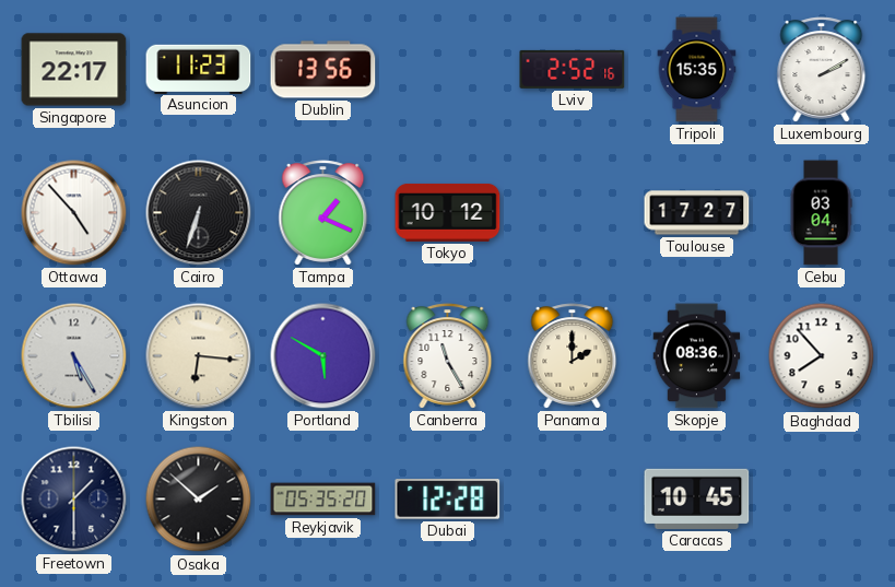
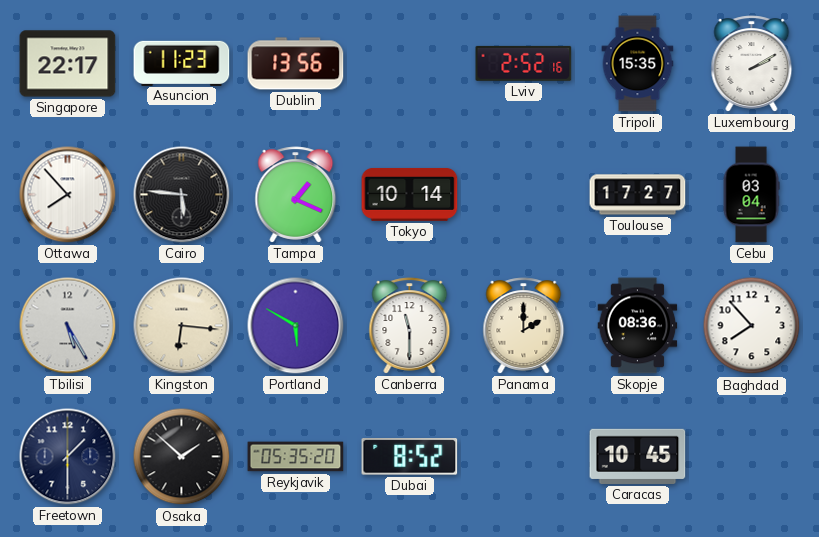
Ottawa: 4:53 -> 7:53
Cairo: 6:33 -> 5:46
Tokyo: 10:12 -> 10:14
Canberra: 11:25 -> 11:30
Dubai: 12:28 -> 8:52
